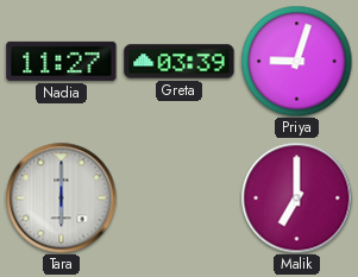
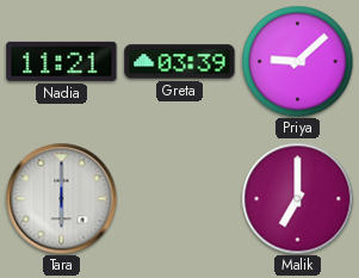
Nadia: 11:27 -> 11:21
Priya: 9:03 -> 9:08
